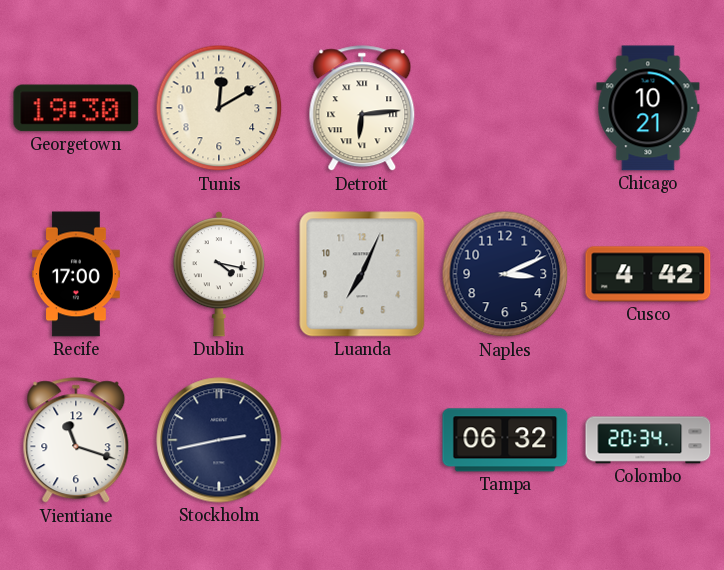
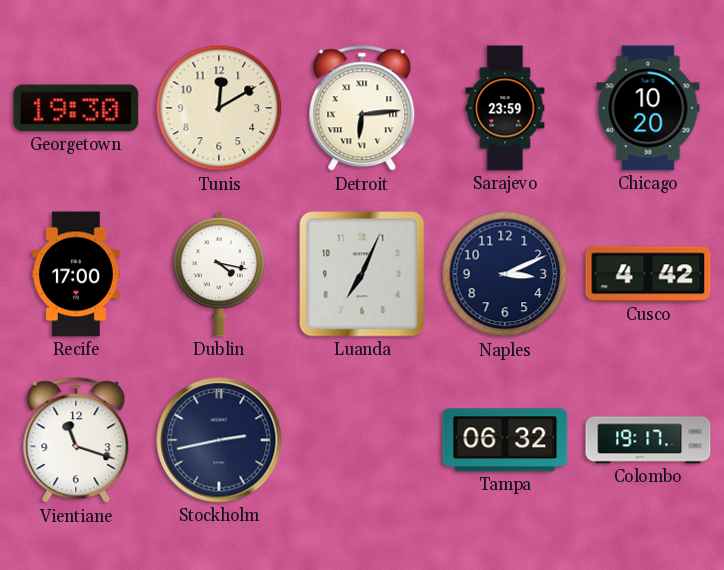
Sarajevo: none -> 23:59
Chicago: 10:21 -> 10:20
Colombo: 20:34 -> 19:17
